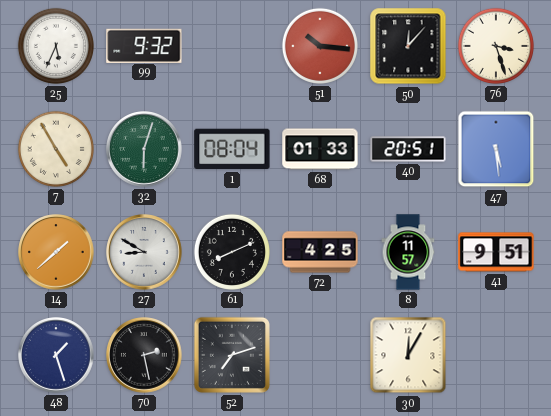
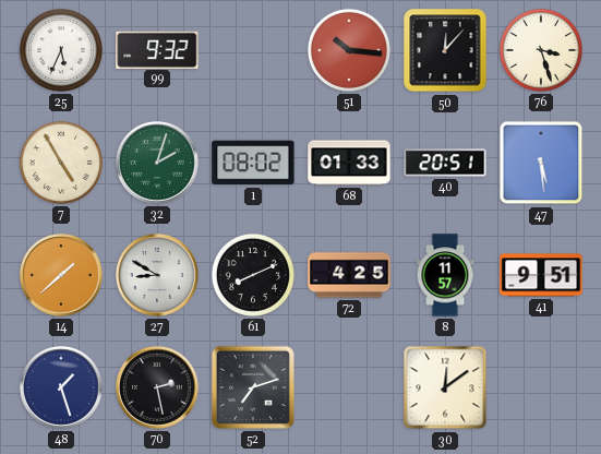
32: 6:03 -> 2:03
1: 08:04 -> 08:02
30: 12:05 -> 12:09
